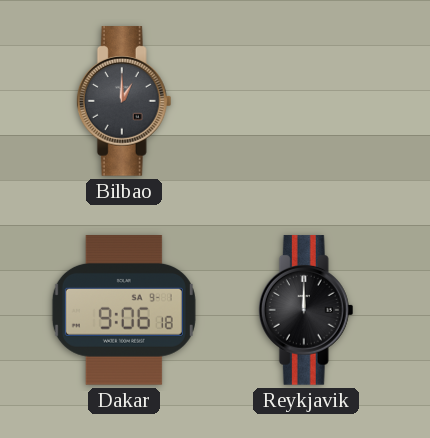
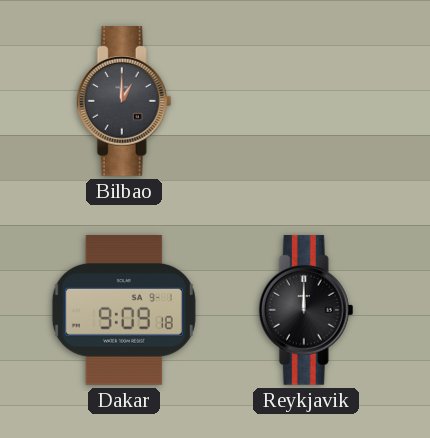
Dakar: 9:06 -> 9:09
